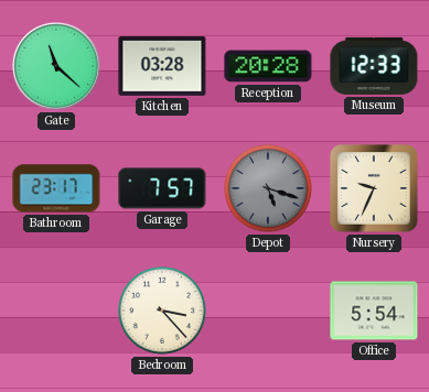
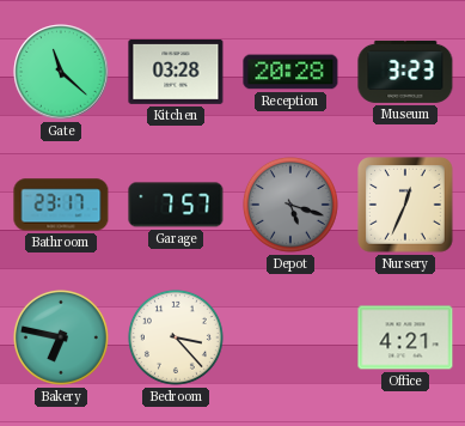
Museum: 12:33 -> 3:23
Nursery: 9:34 -> 12:34
Bakery: none -> 6:47
Office: 5:54 -> 4:21
